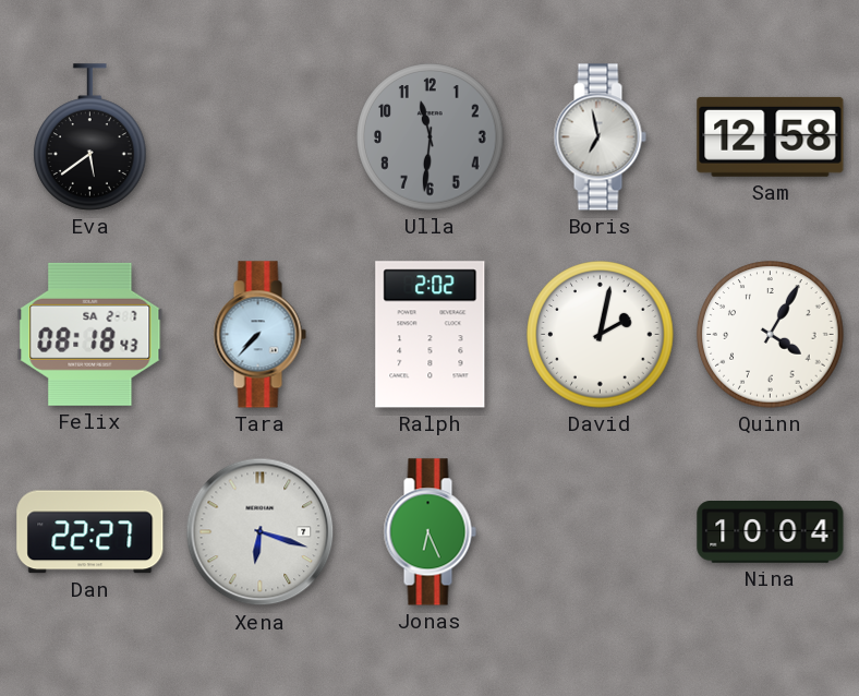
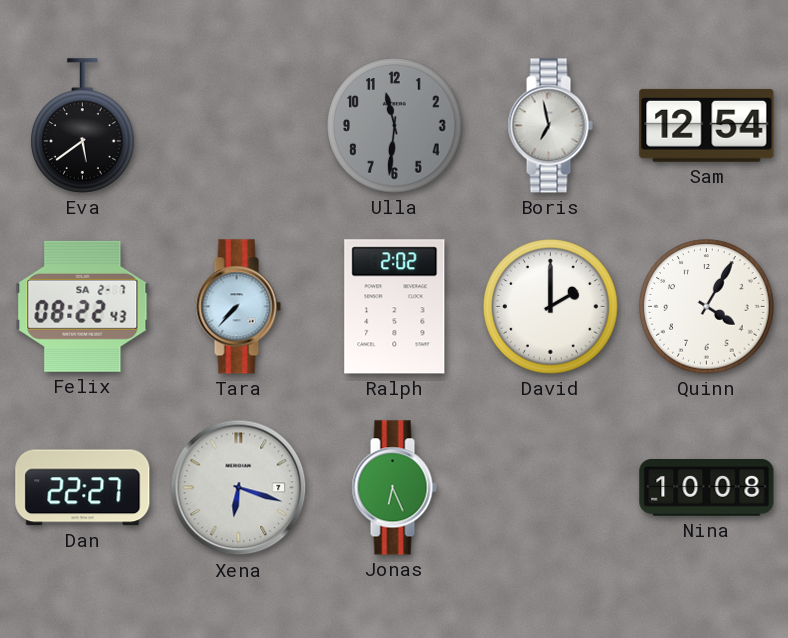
Sam: 12:58 -> 12:54
Felix: 08:18 -> 08:22
David: 2:02 -> 2:00
Nina: 10:04 -> 10:08
